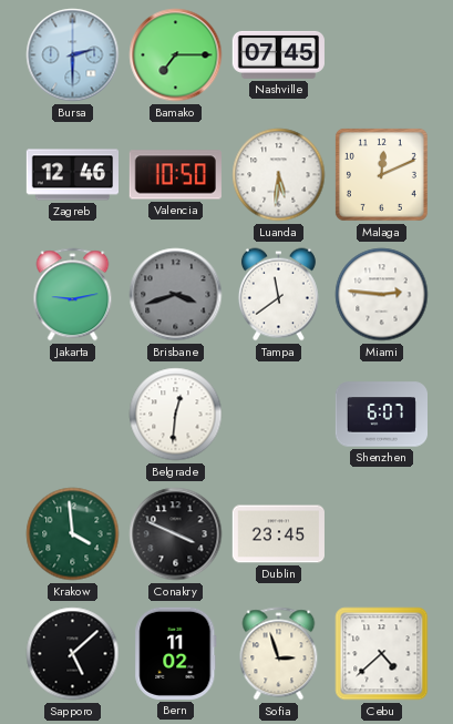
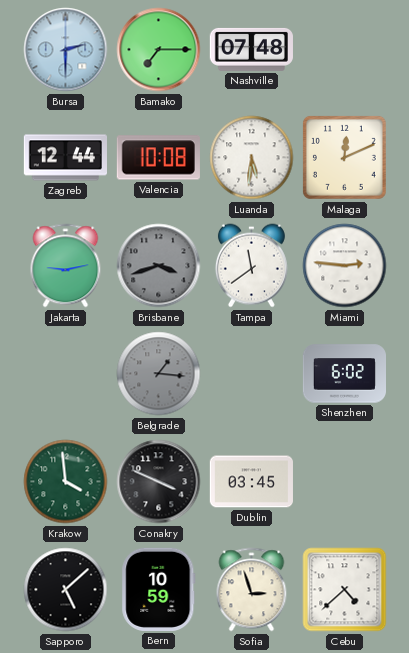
Nashville: 07:45 -> 07:48
Zagreb: 12:46 -> 12:44
Valencia: 10:50 -> 10:08
Belgrade: 12:31 -> 1:16
Belgrade dial: white -> grey
Shenzhen: 6:07 -> 6:02
Dublin: 23:45 -> 03:45
Bern: 11:02 -> 10:59
